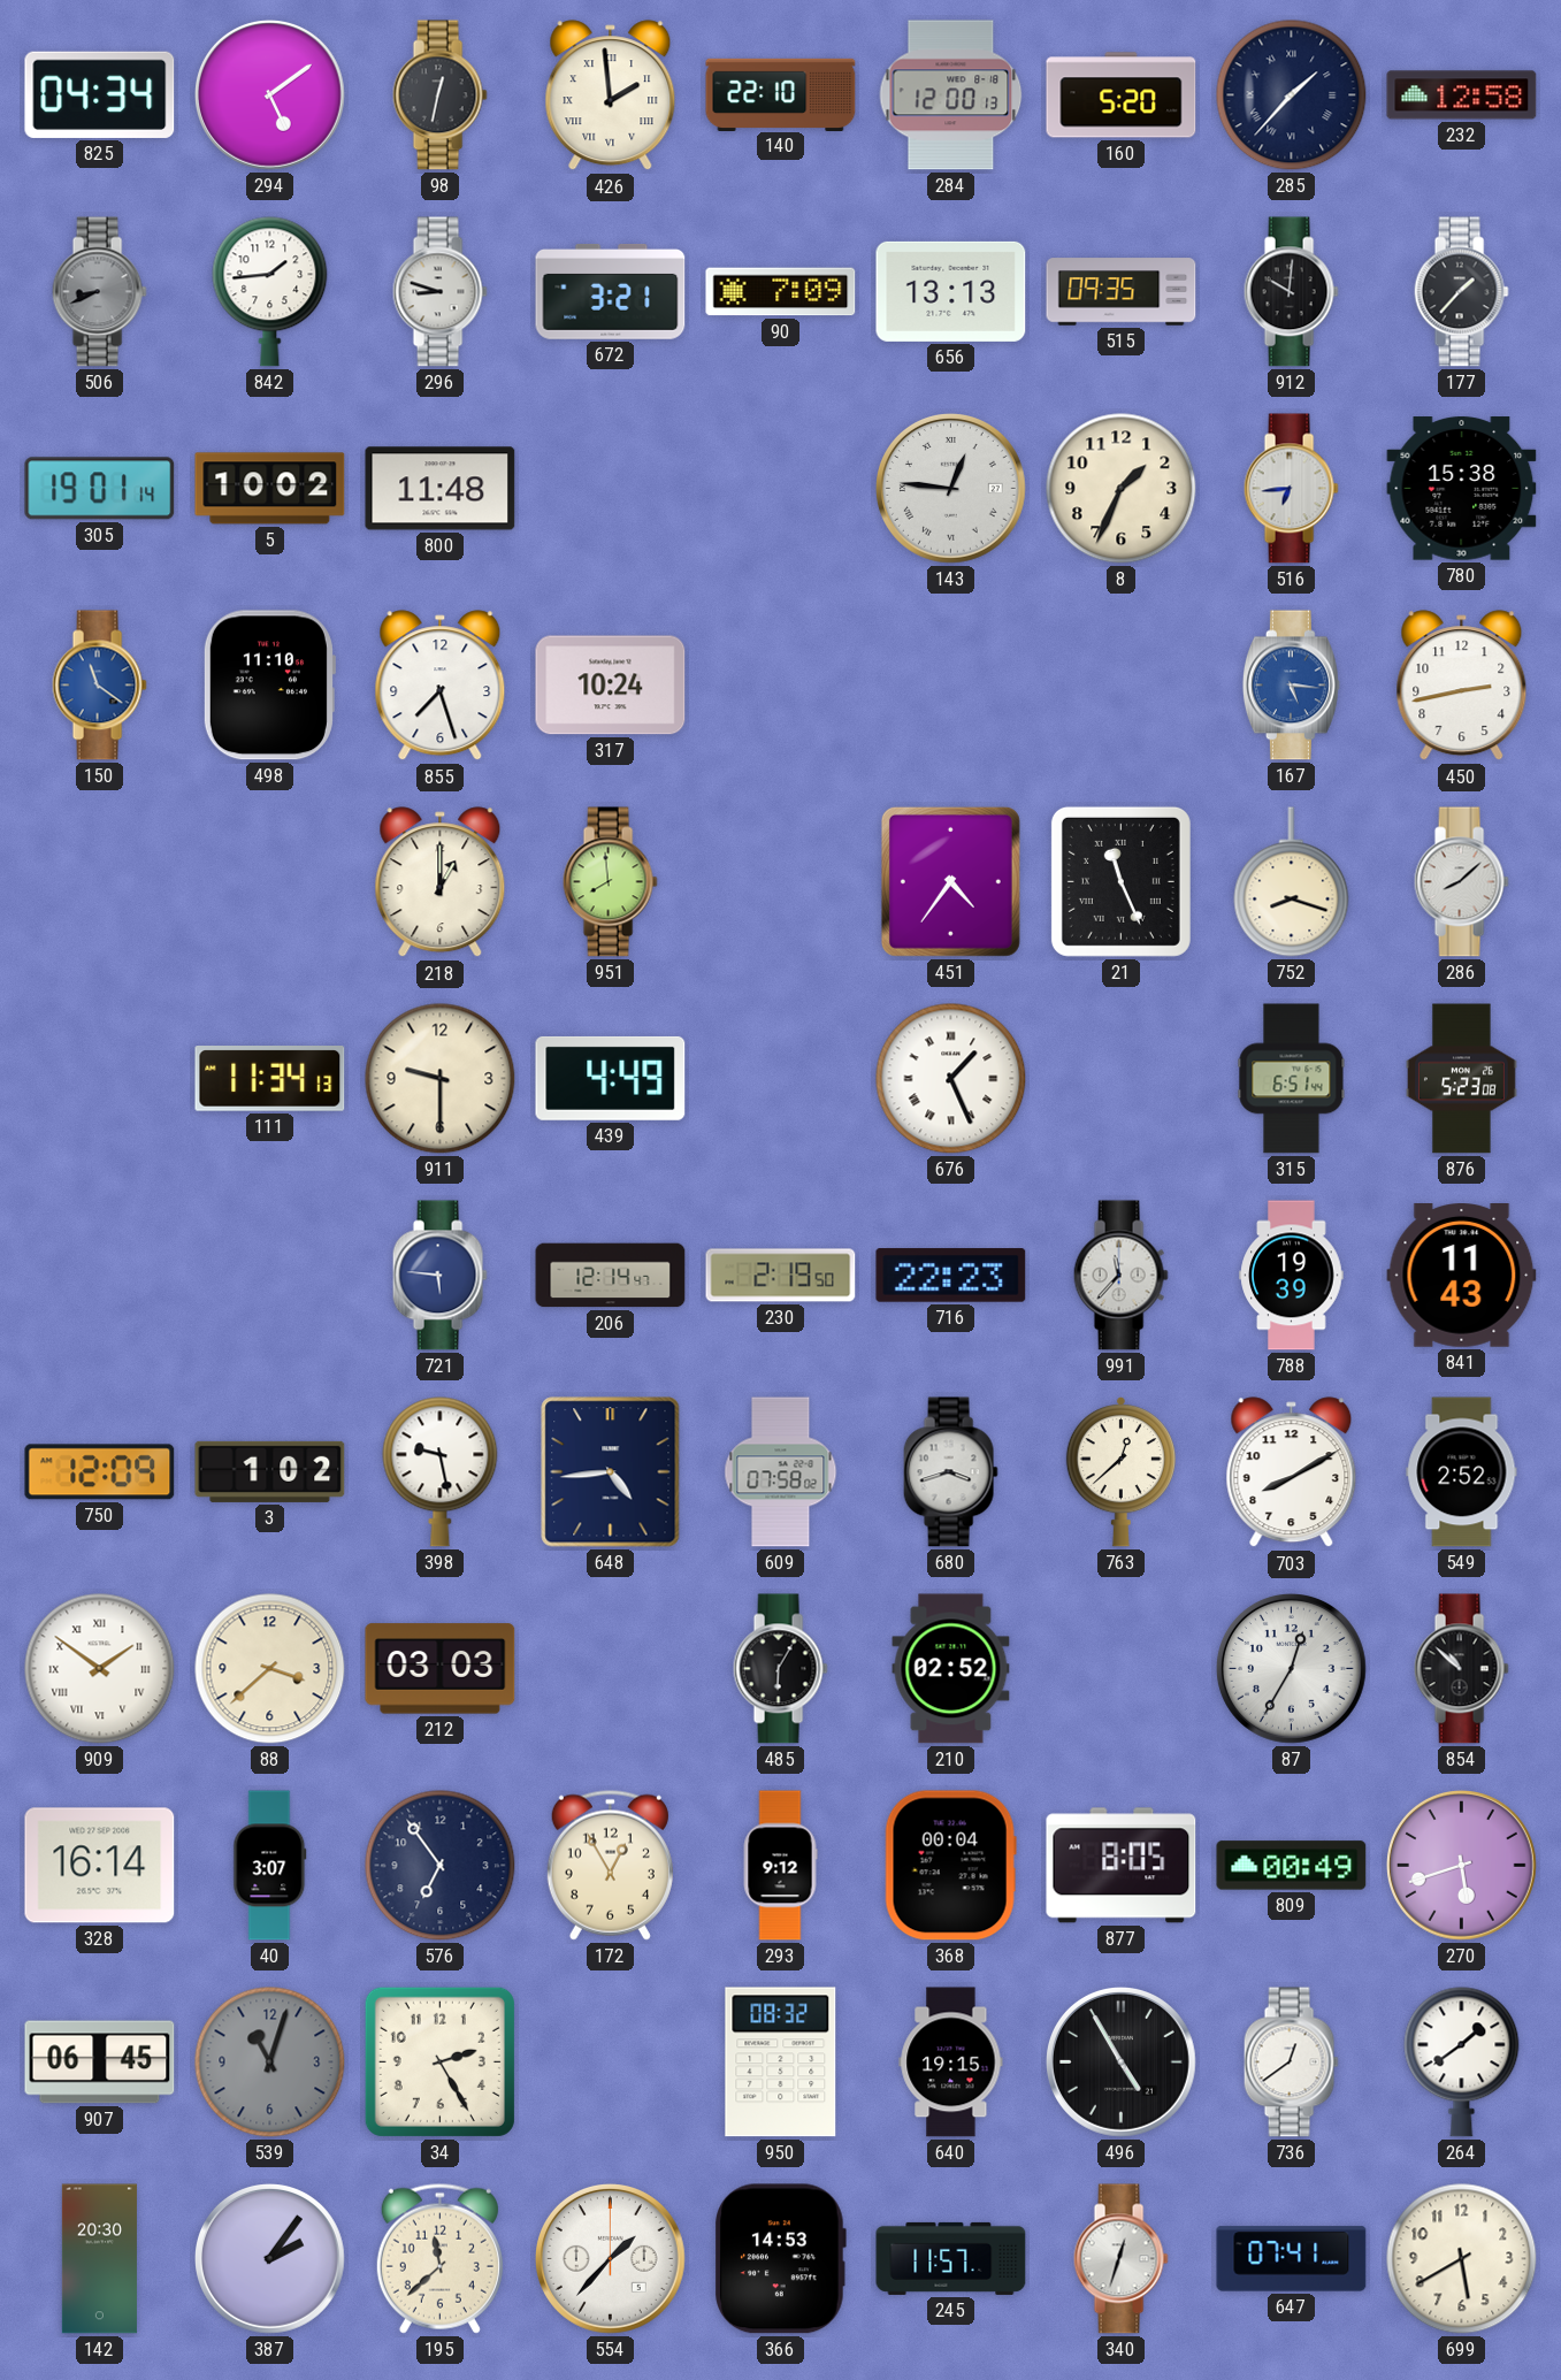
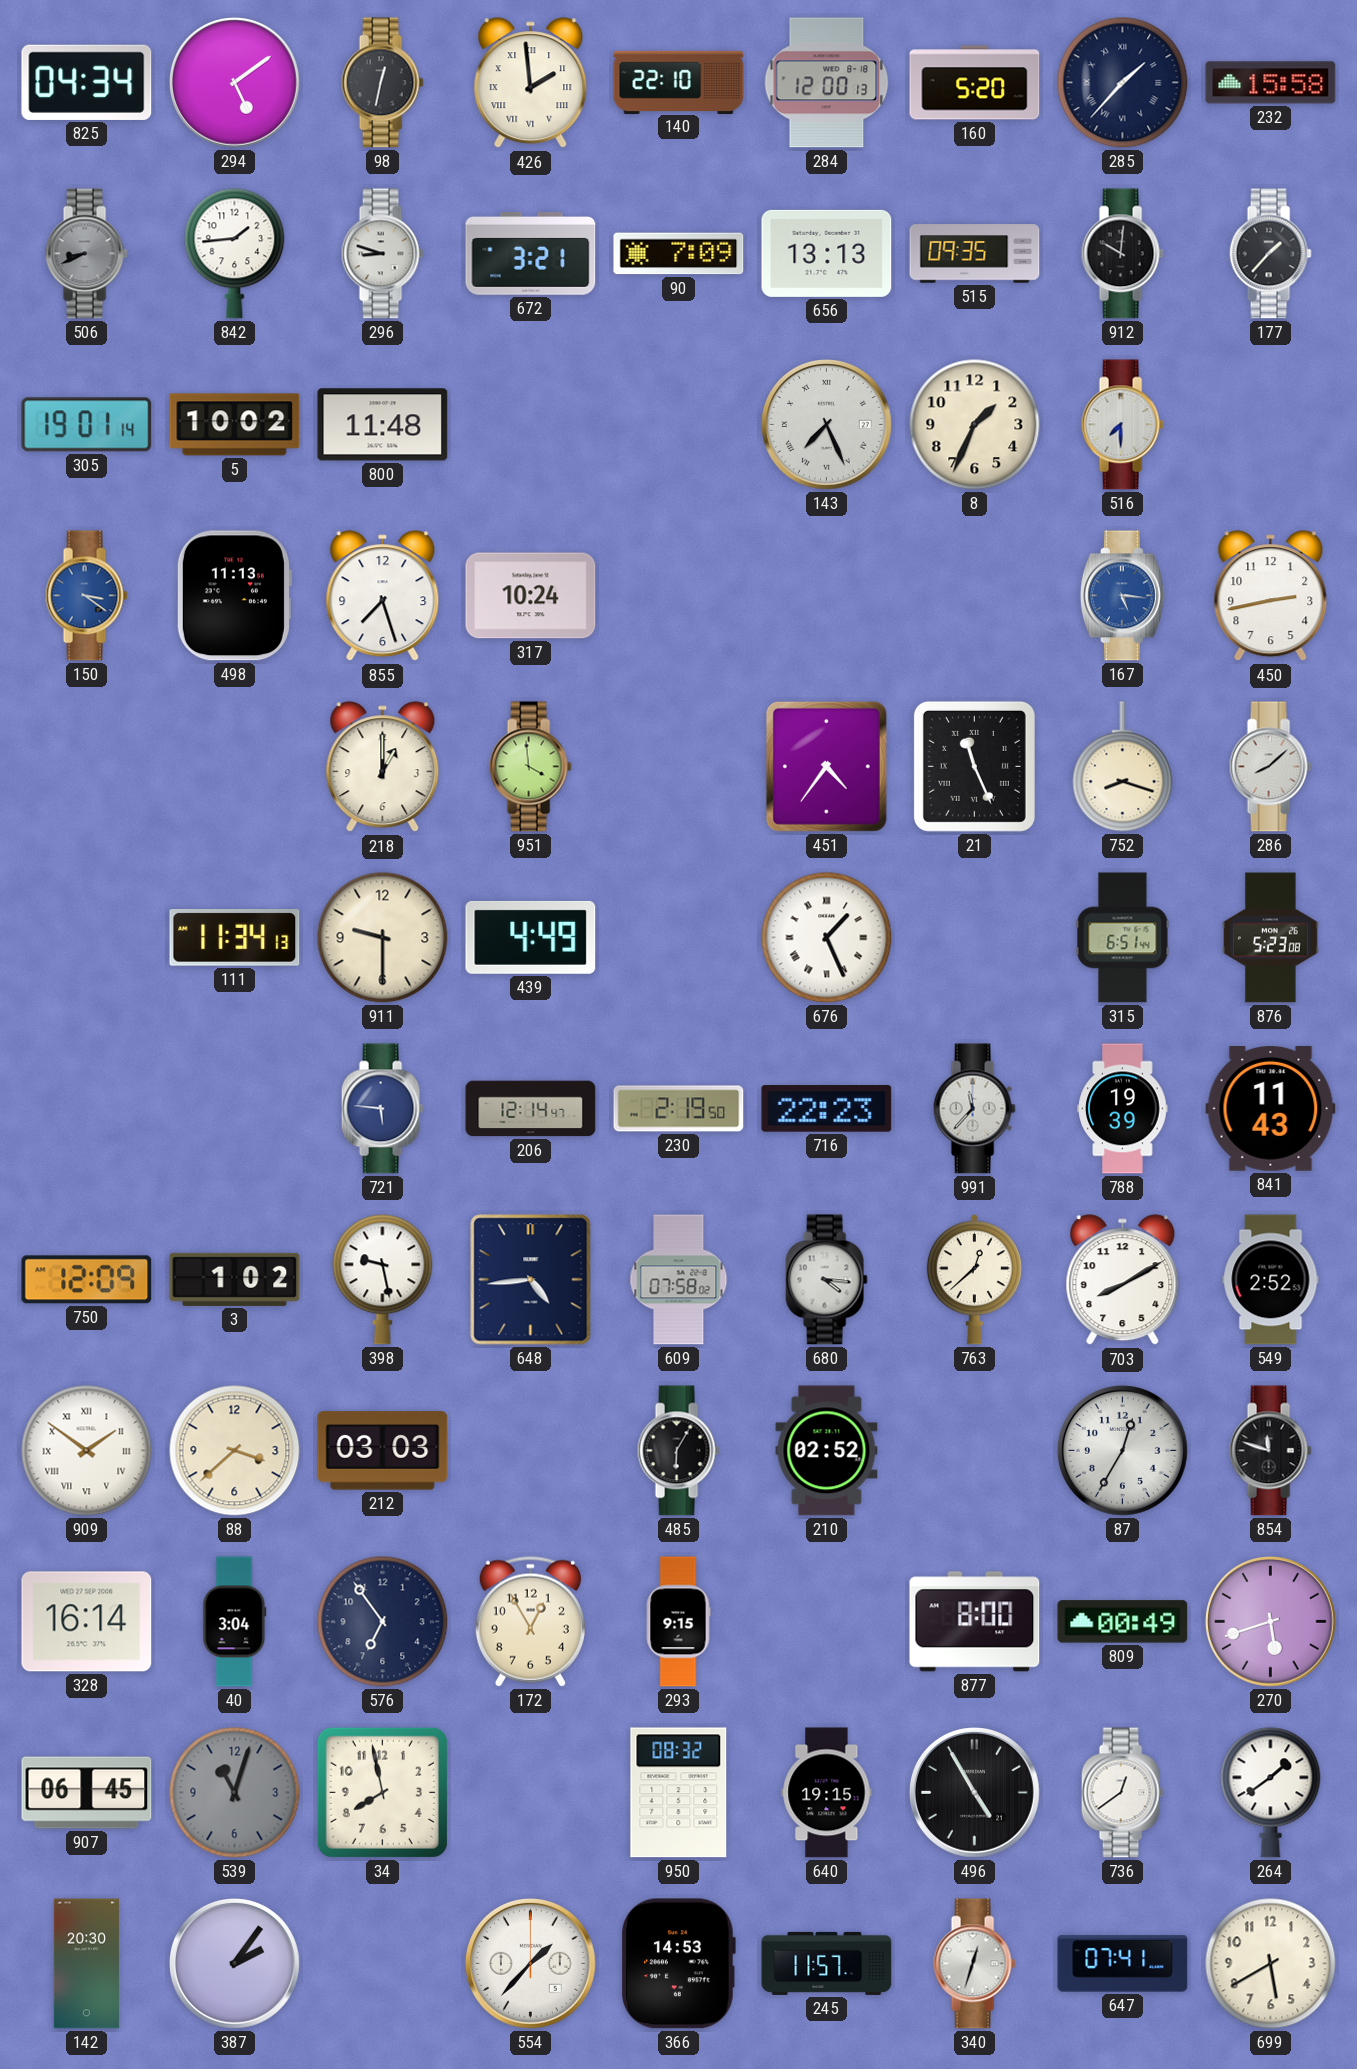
232: 12:58 -> 15:58
143: 12:46 -> 7:26
516: 6:44 -> 7:30
780: 15:38 -> none
150: 11:21 -> 3:21
498: 11:10 -> 11:13
951: 7:59 -> 3:59
680: 3:42 -> 4:16
854: 10:52 -> 11:48
40: 3:07 -> 3:04
293: 9:12 -> 9:15
368: 00:04 -> none
877: 8:05 -> 8:00
34: 2:25 -> 7:58
195: 11:38 -> none
